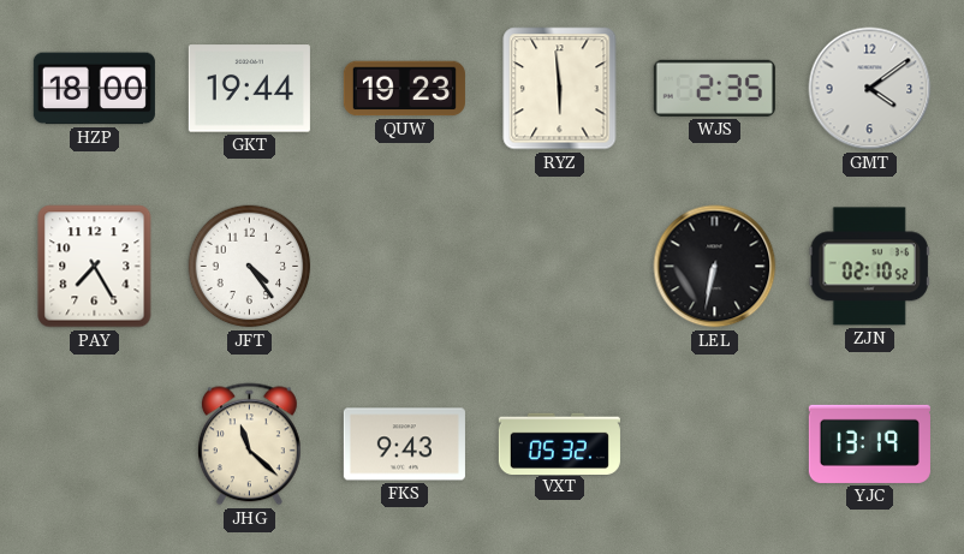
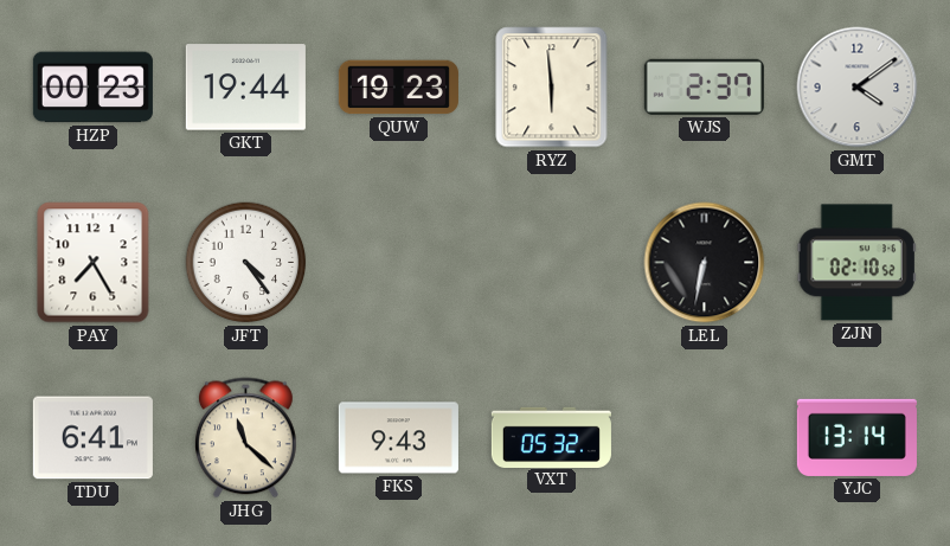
HZP: 18:00 -> 00:23
WJS: 2:35 -> 2:37
TDU: none -> 6:41
YJC: 13:19 -> 13:14
